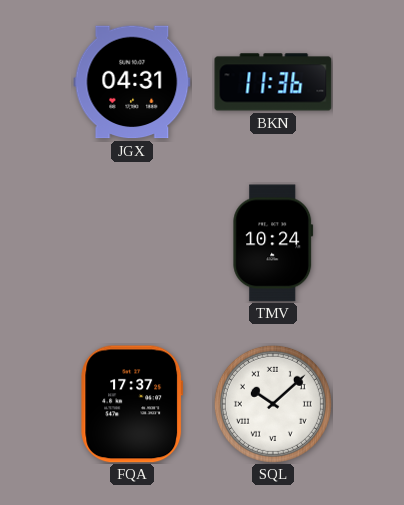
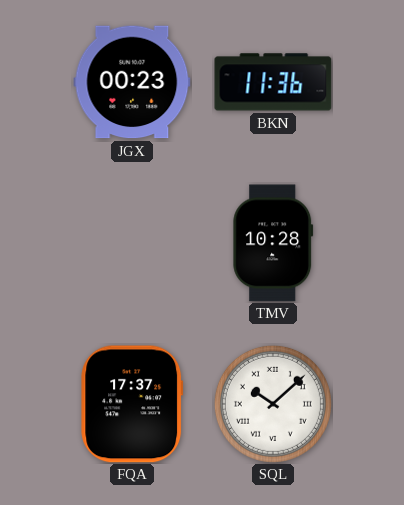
JGX: 04:31 -> 00:23
TMV: 10:24 -> 10:28
